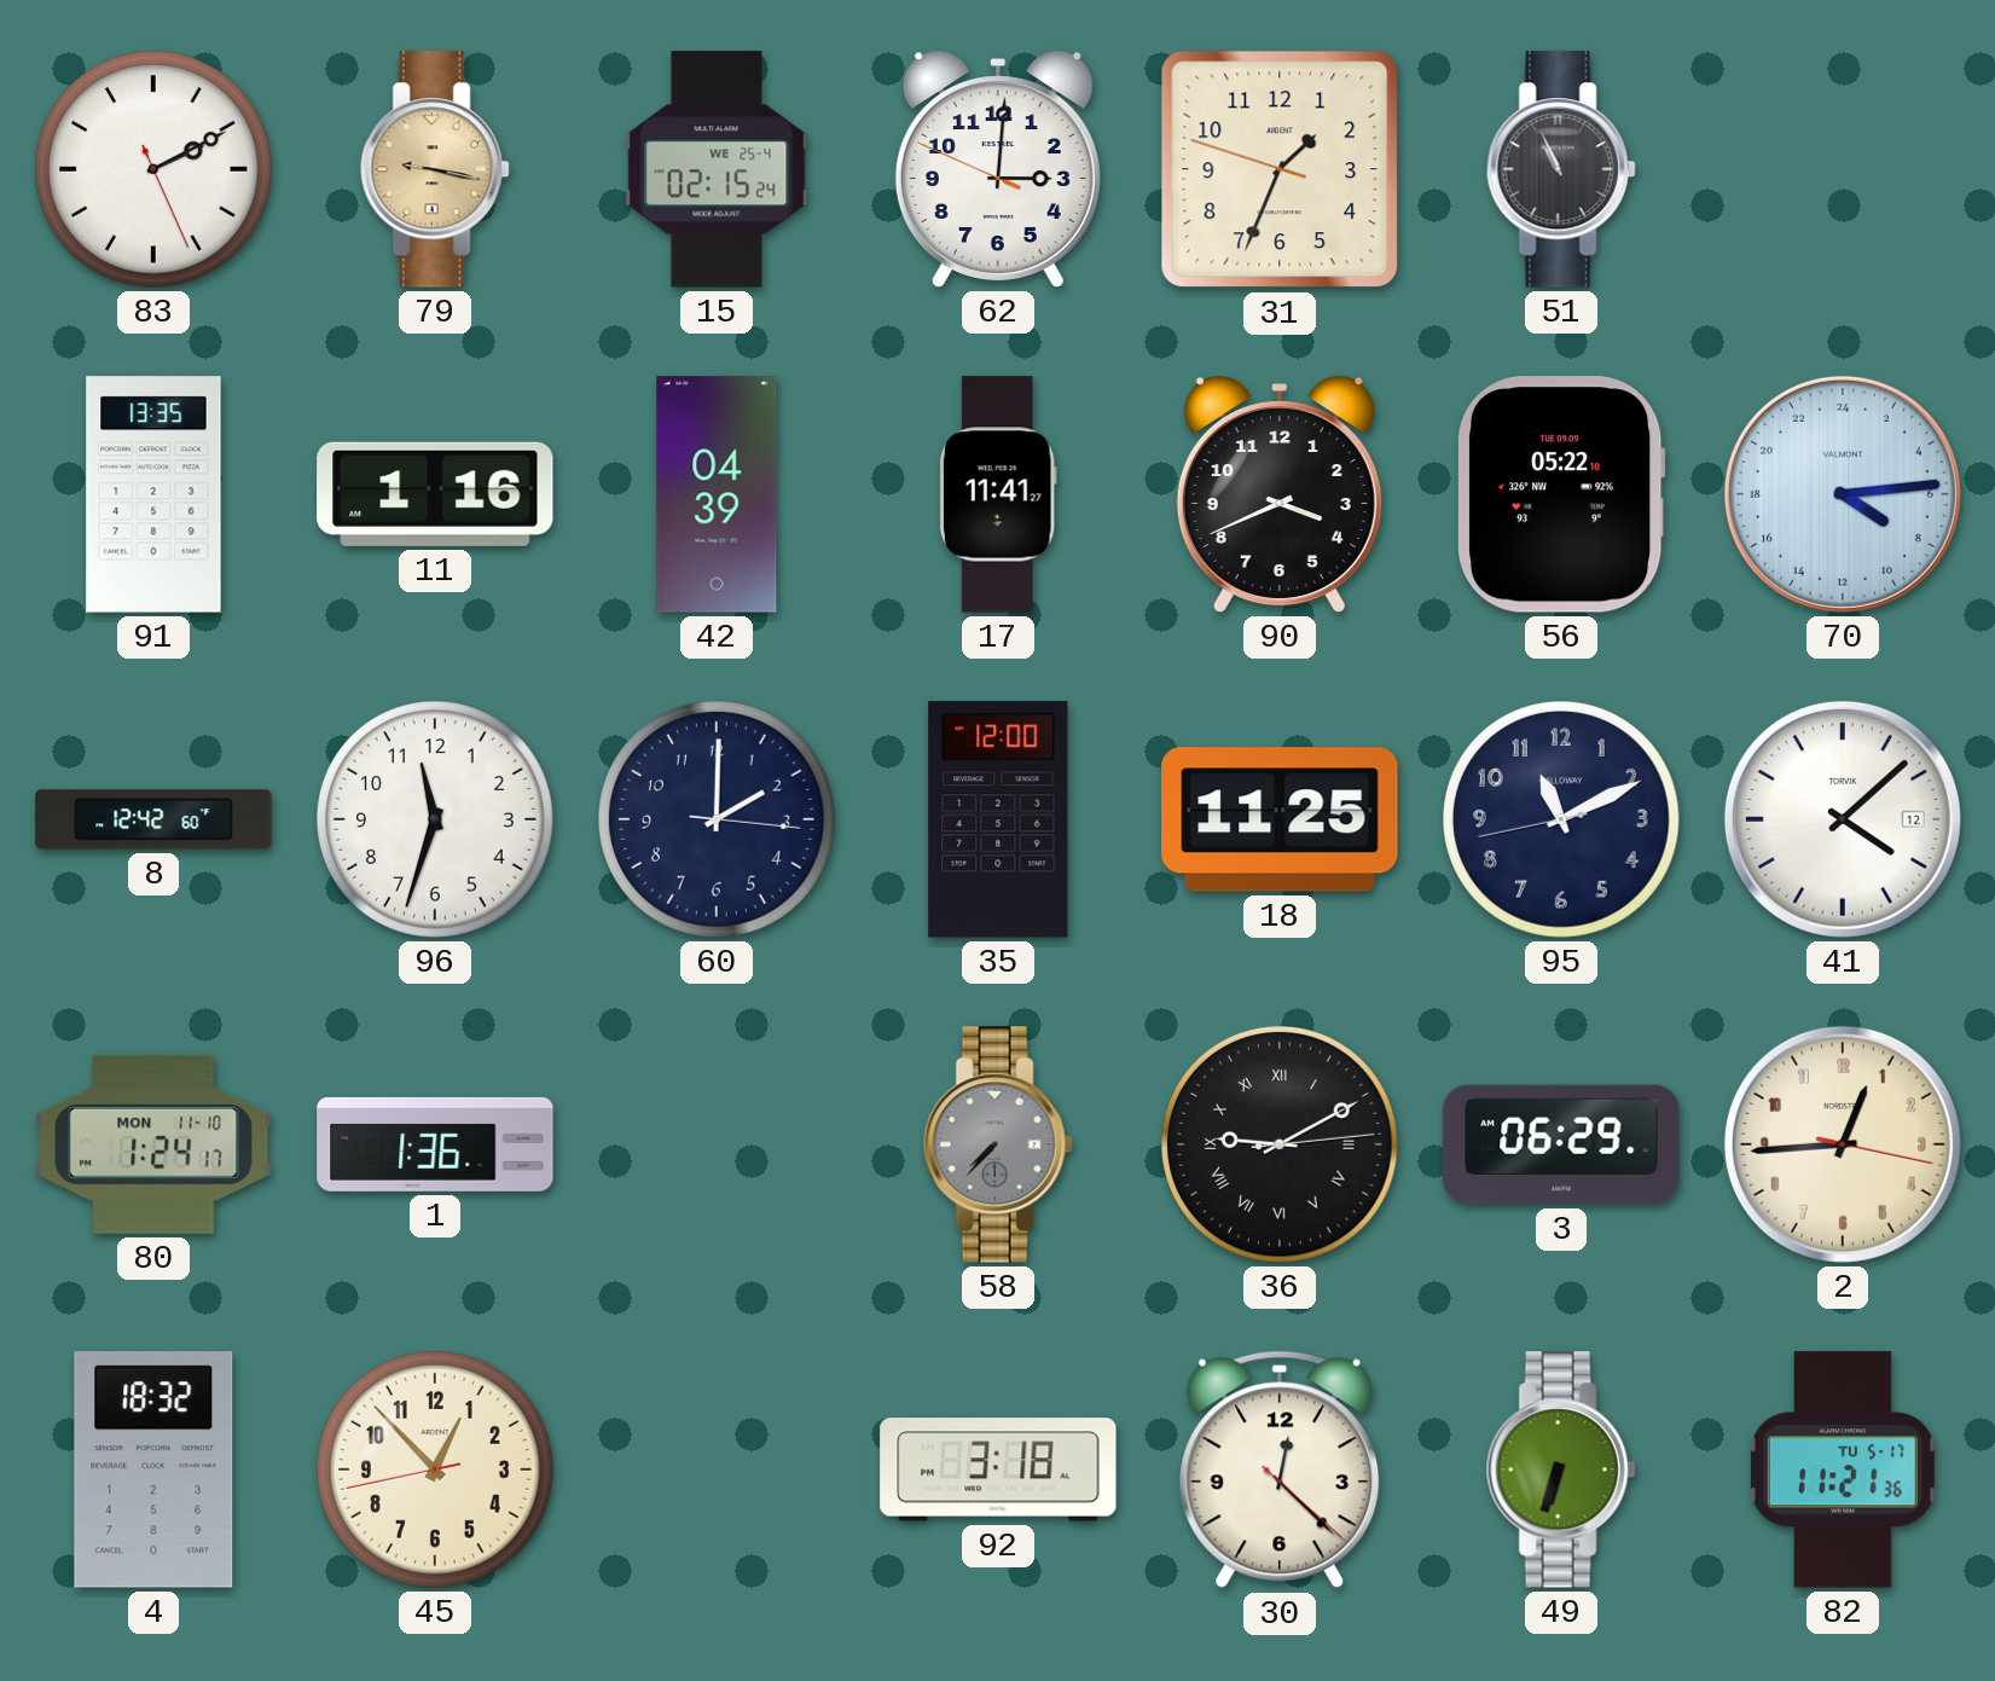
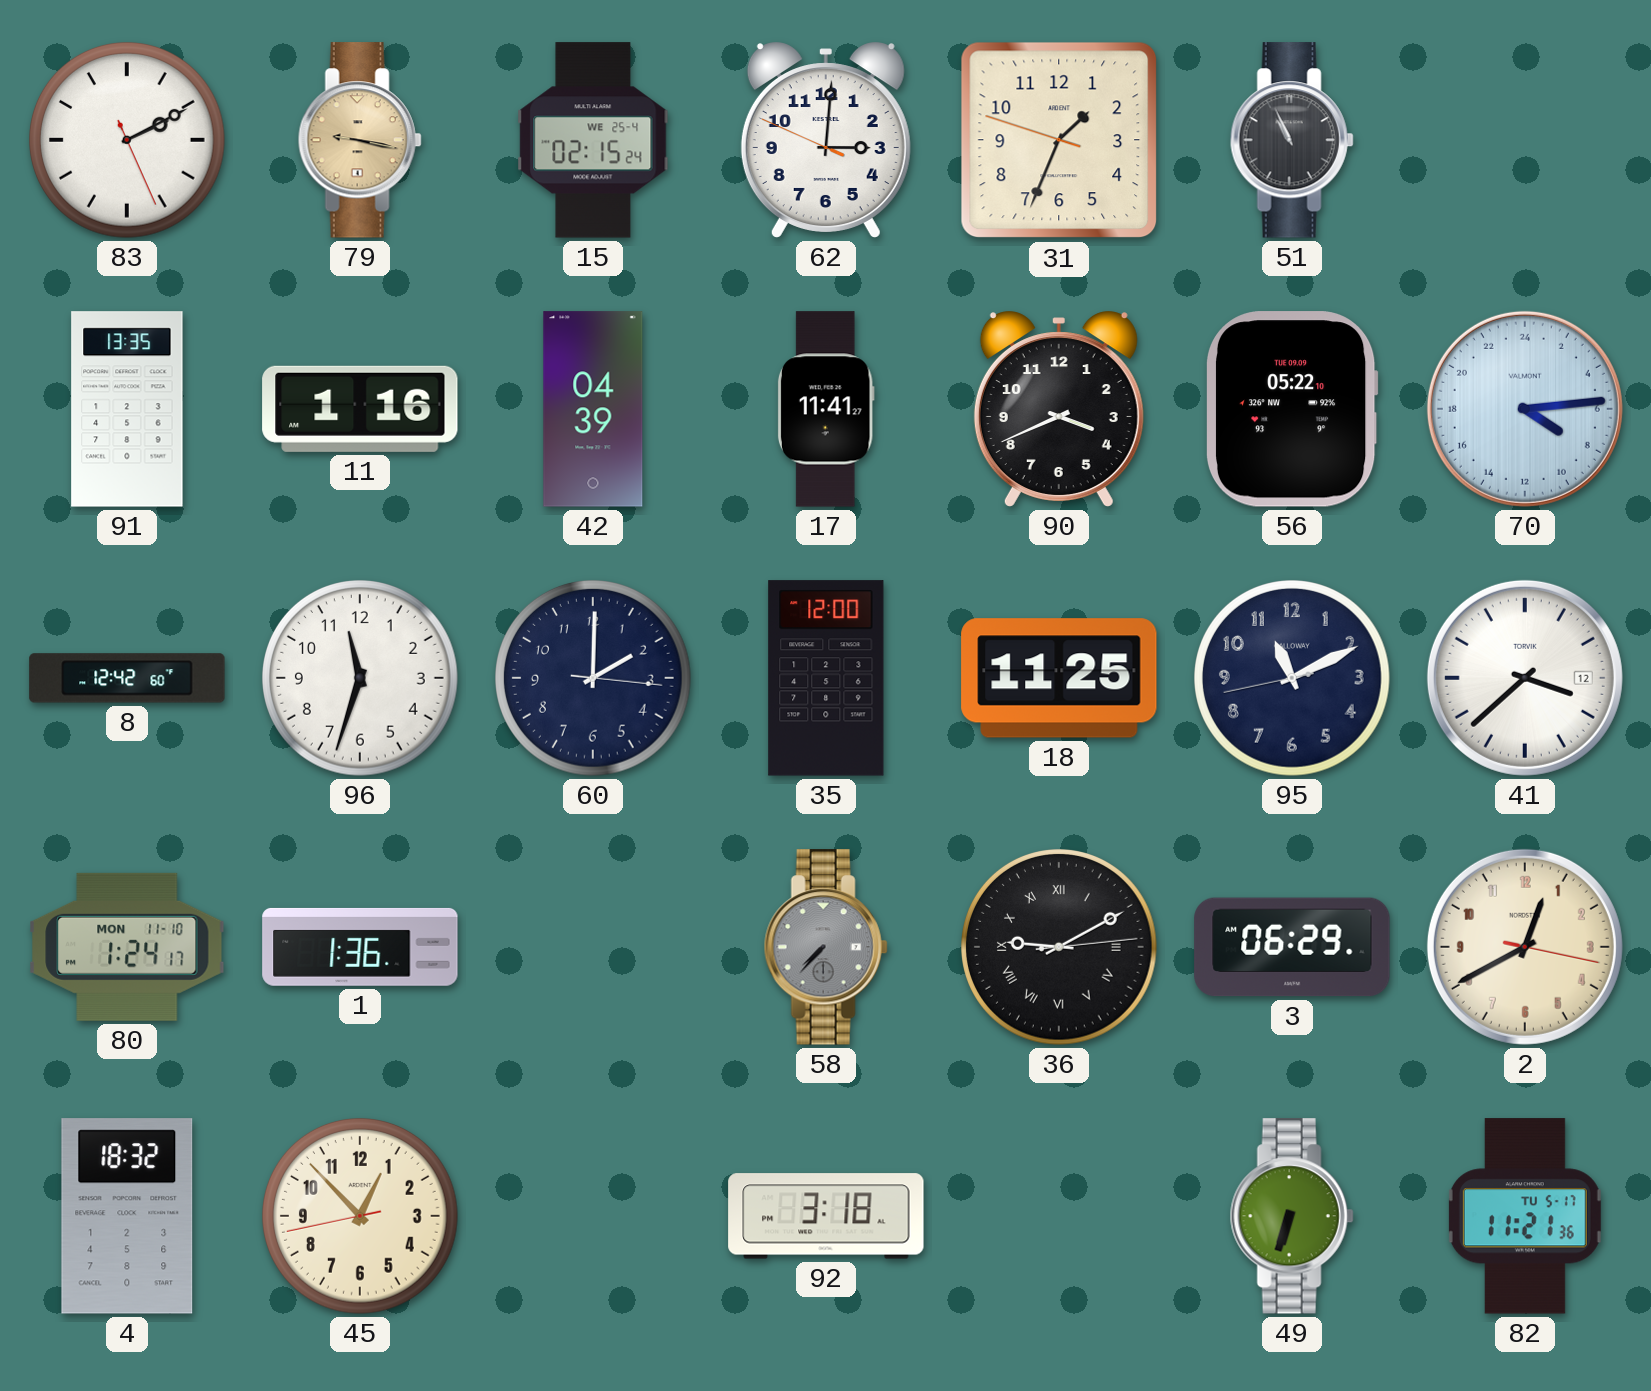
41: 4:08 -> 3:38
2: 12:44 -> 12:40
30: 12:22 -> none
